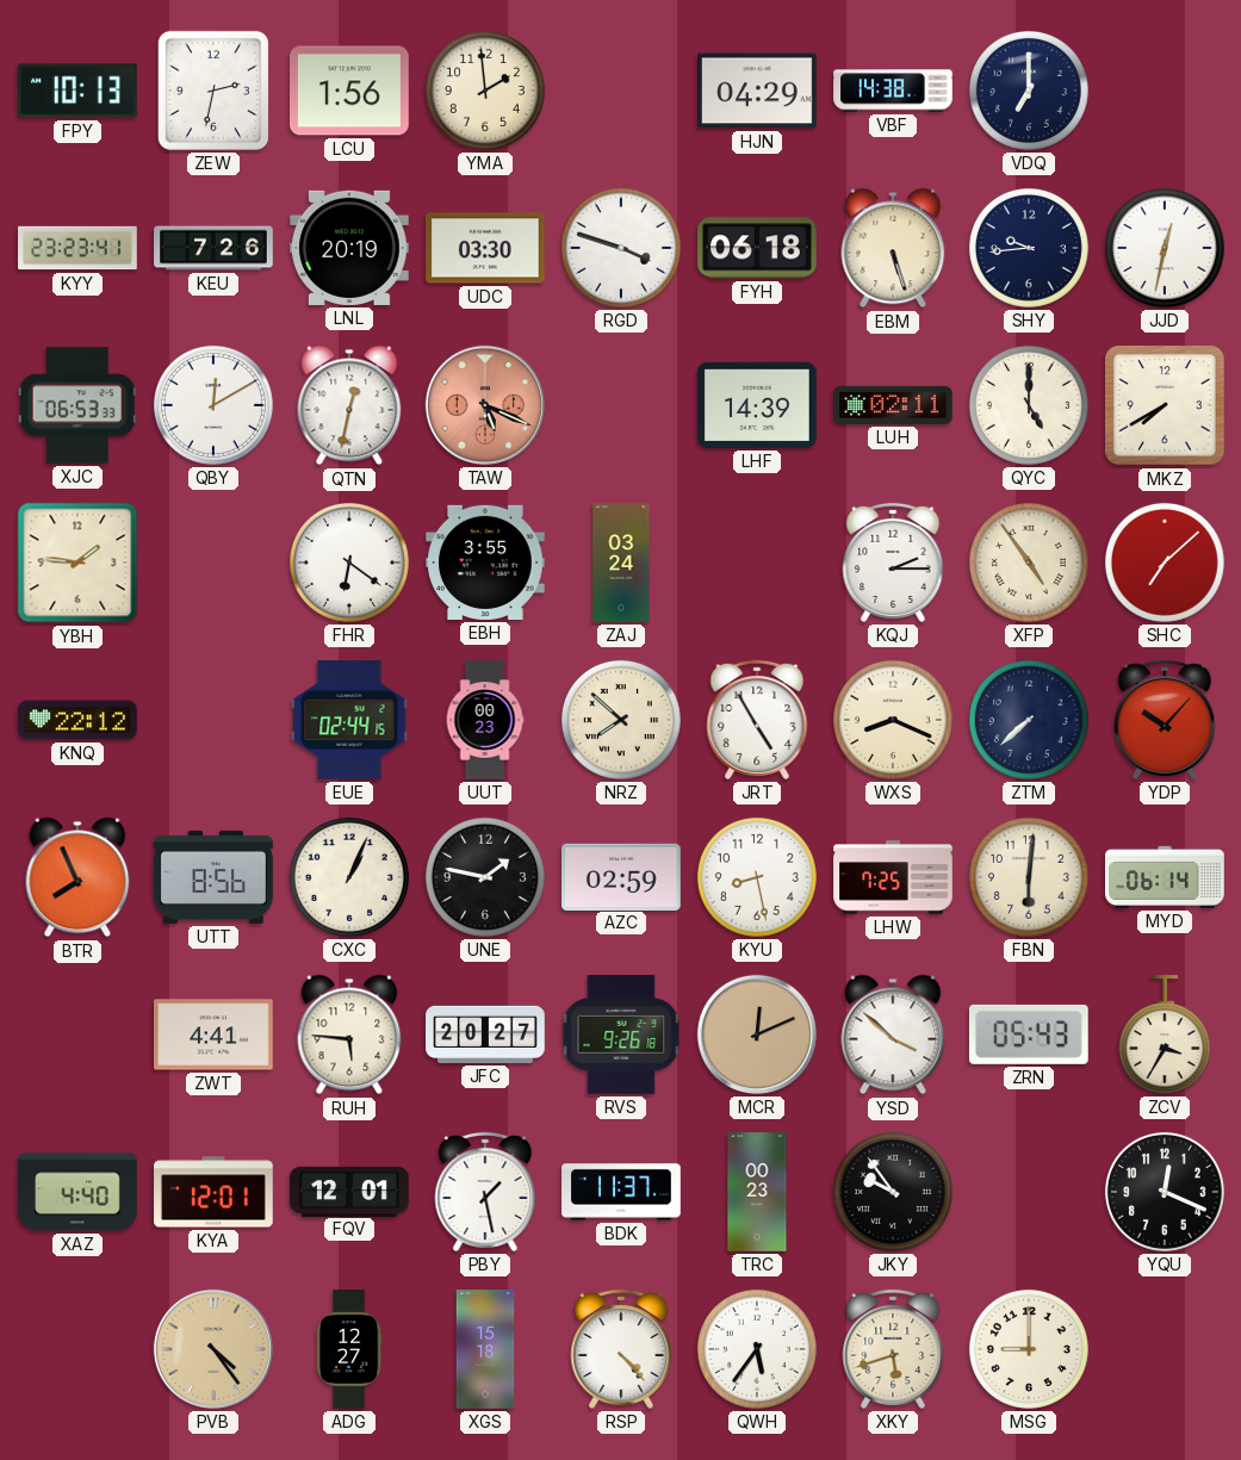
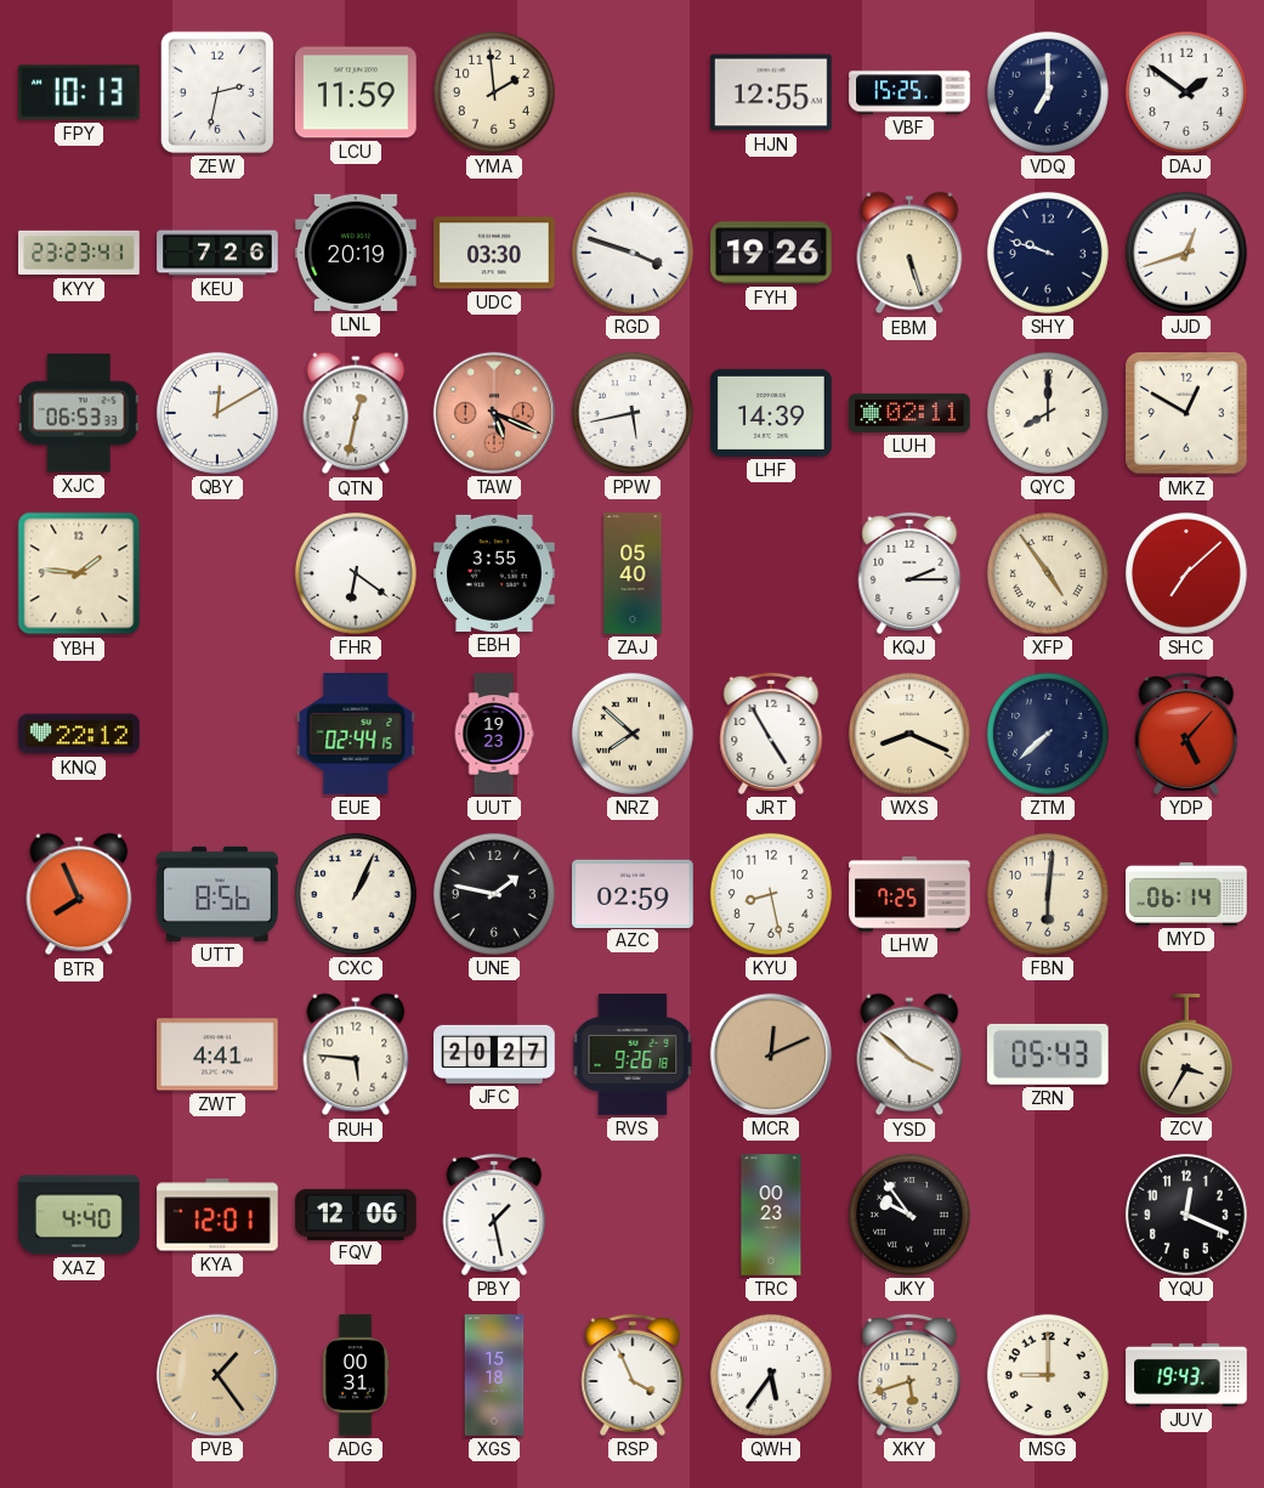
LCU: 1:56 -> 11:59
HJN: 04:29 -> 12:55
VBF: 14:38 -> 15:25
DAJ: none -> 1:51
FYH: 06:18 -> 19:26
SHY: 9:44 -> 9:48
JJD: 12:32 -> 12:42
PPW: none -> 5:43
QYC: 5:00 -> 8:00
MKZ: 7:40 -> 12:50
ZAJ: 03:24 -> 05:40
UUT: 00:23 -> 19:23
YDP: 10:07 -> 5:07
FQV: 12:01 -> 12:06
BDK: 11:37 -> none
PVB: 4:24 -> 1:24
ADG: 12:27 -> 00:31
RSP: 4:23 -> 3:56
JUV: none -> 19:43
